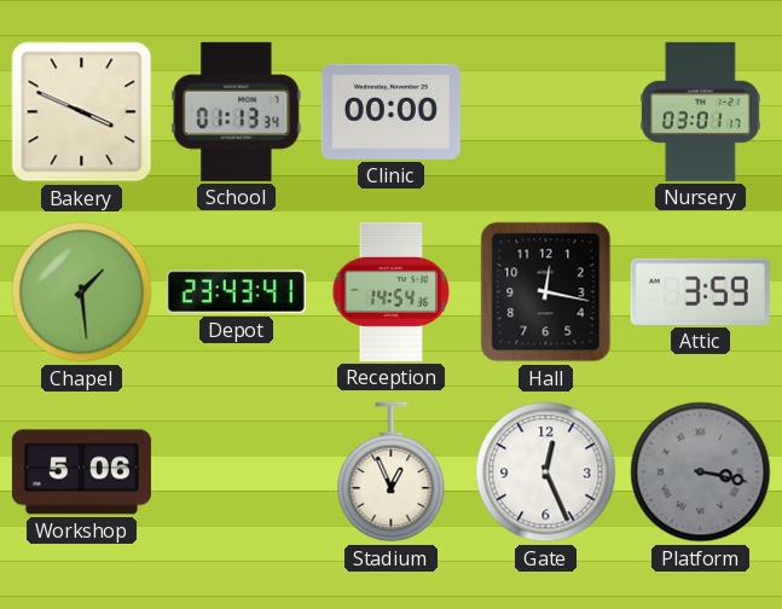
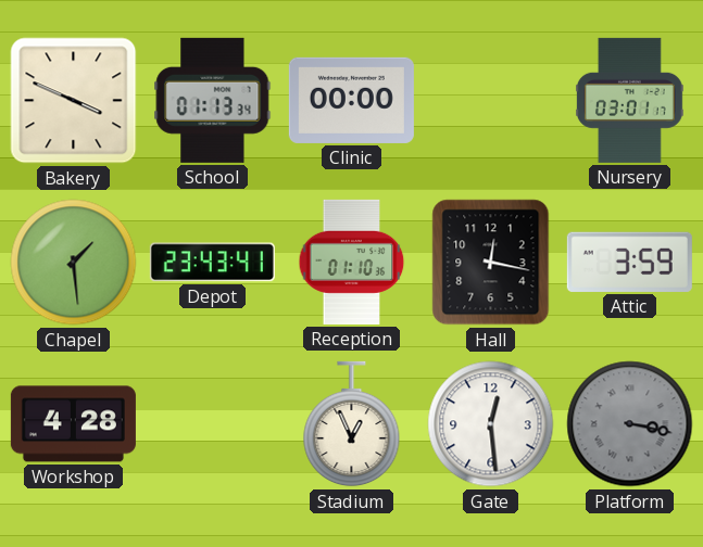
Reception: 14:54 -> 01:10
Workshop: 5:06 -> 4:28
Gate: 12:26 -> 12:29
